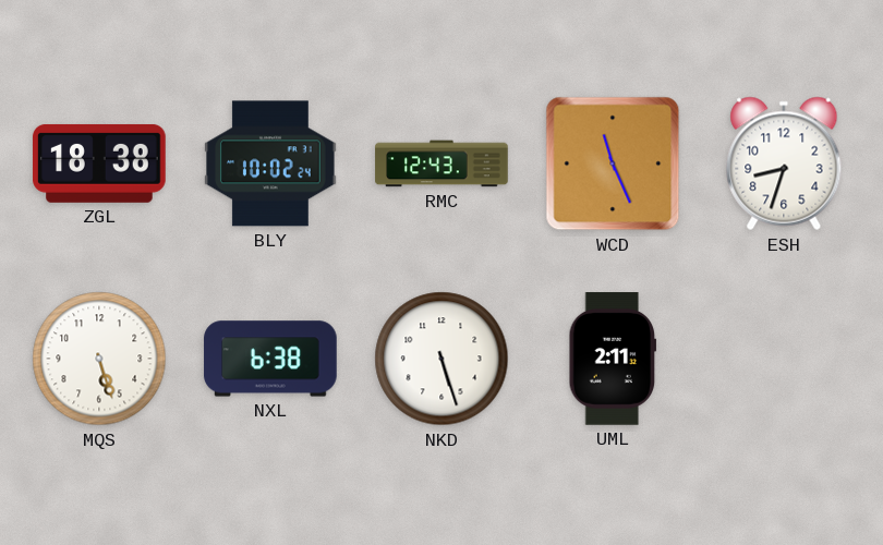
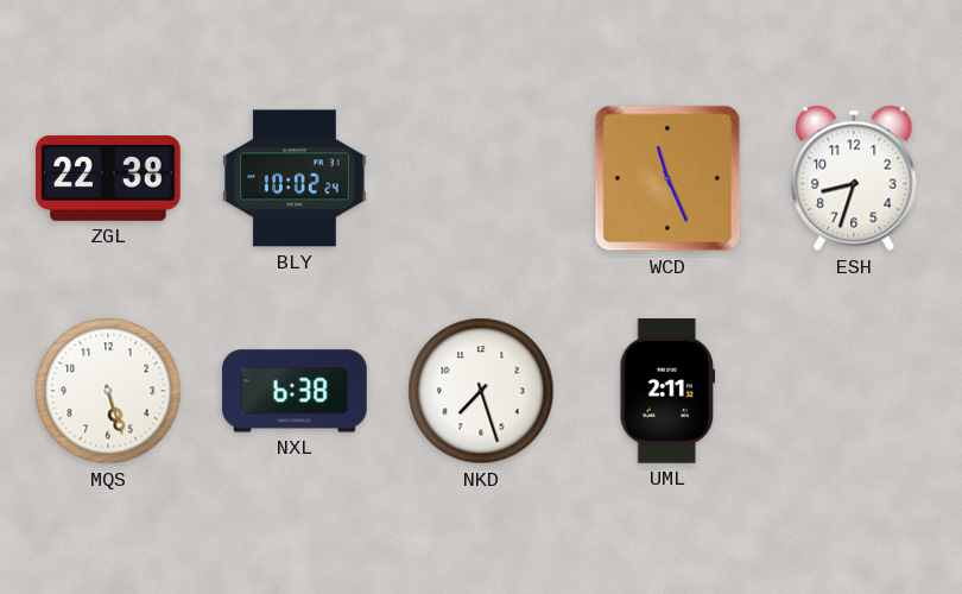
ZGL: 18:38 -> 22:38
RMC: 12:43 -> none
NKD: 5:27 -> 7:27
